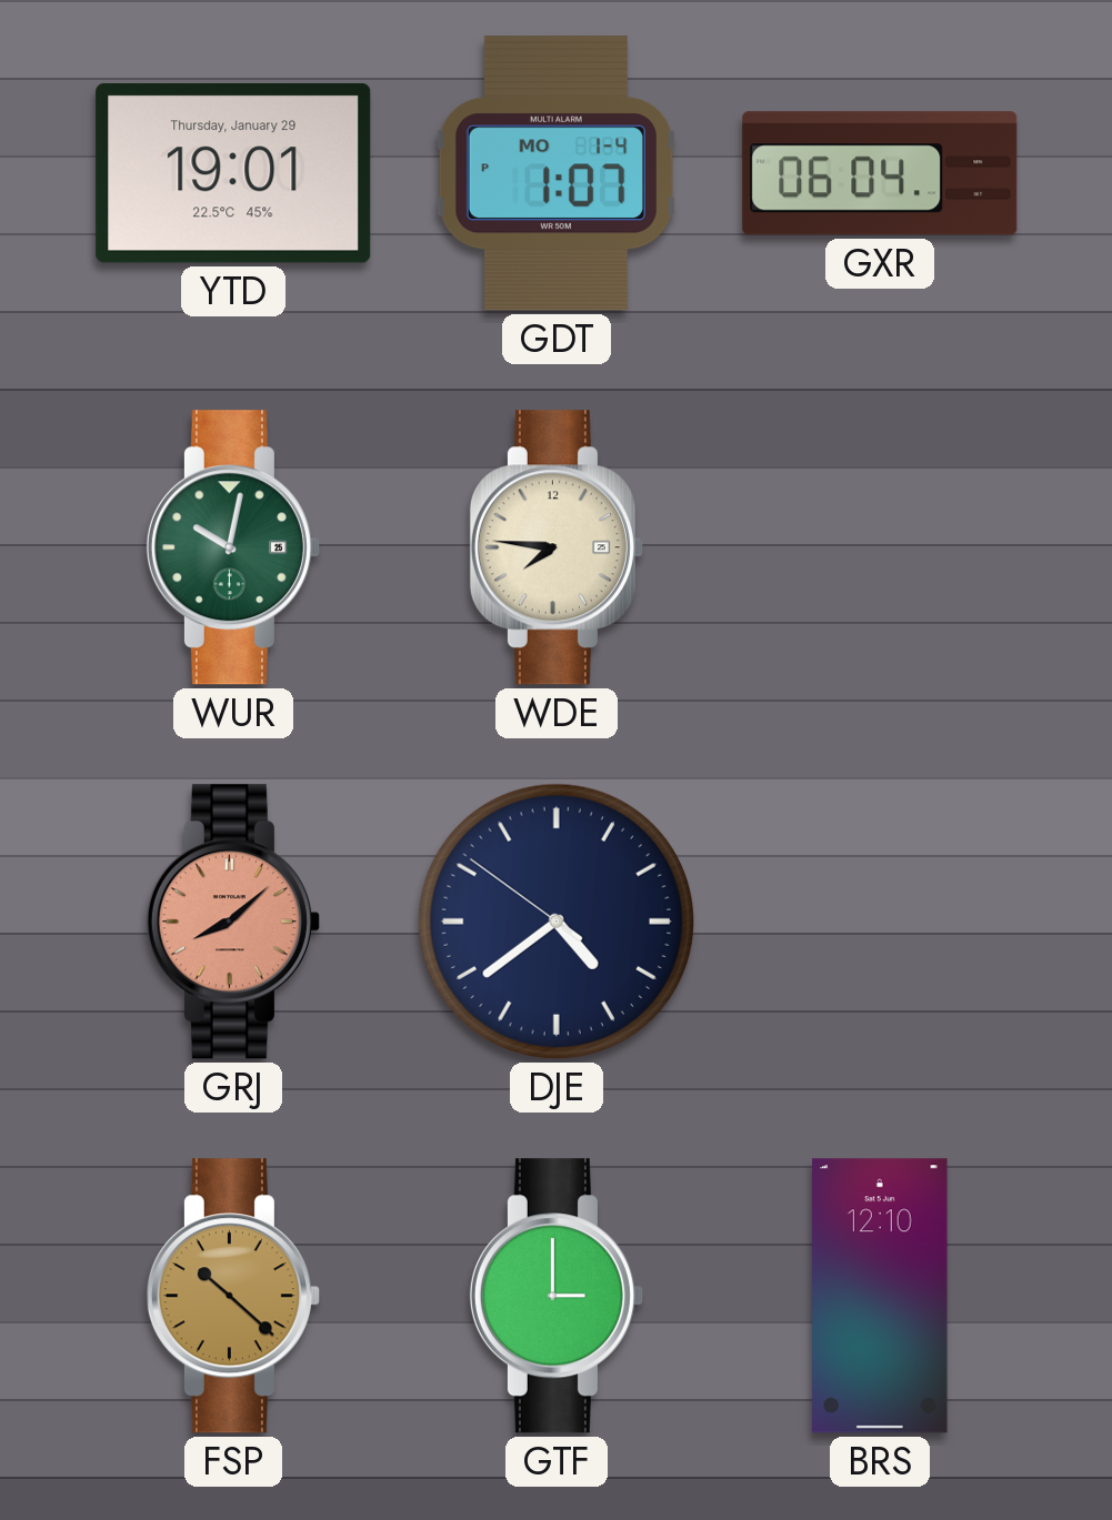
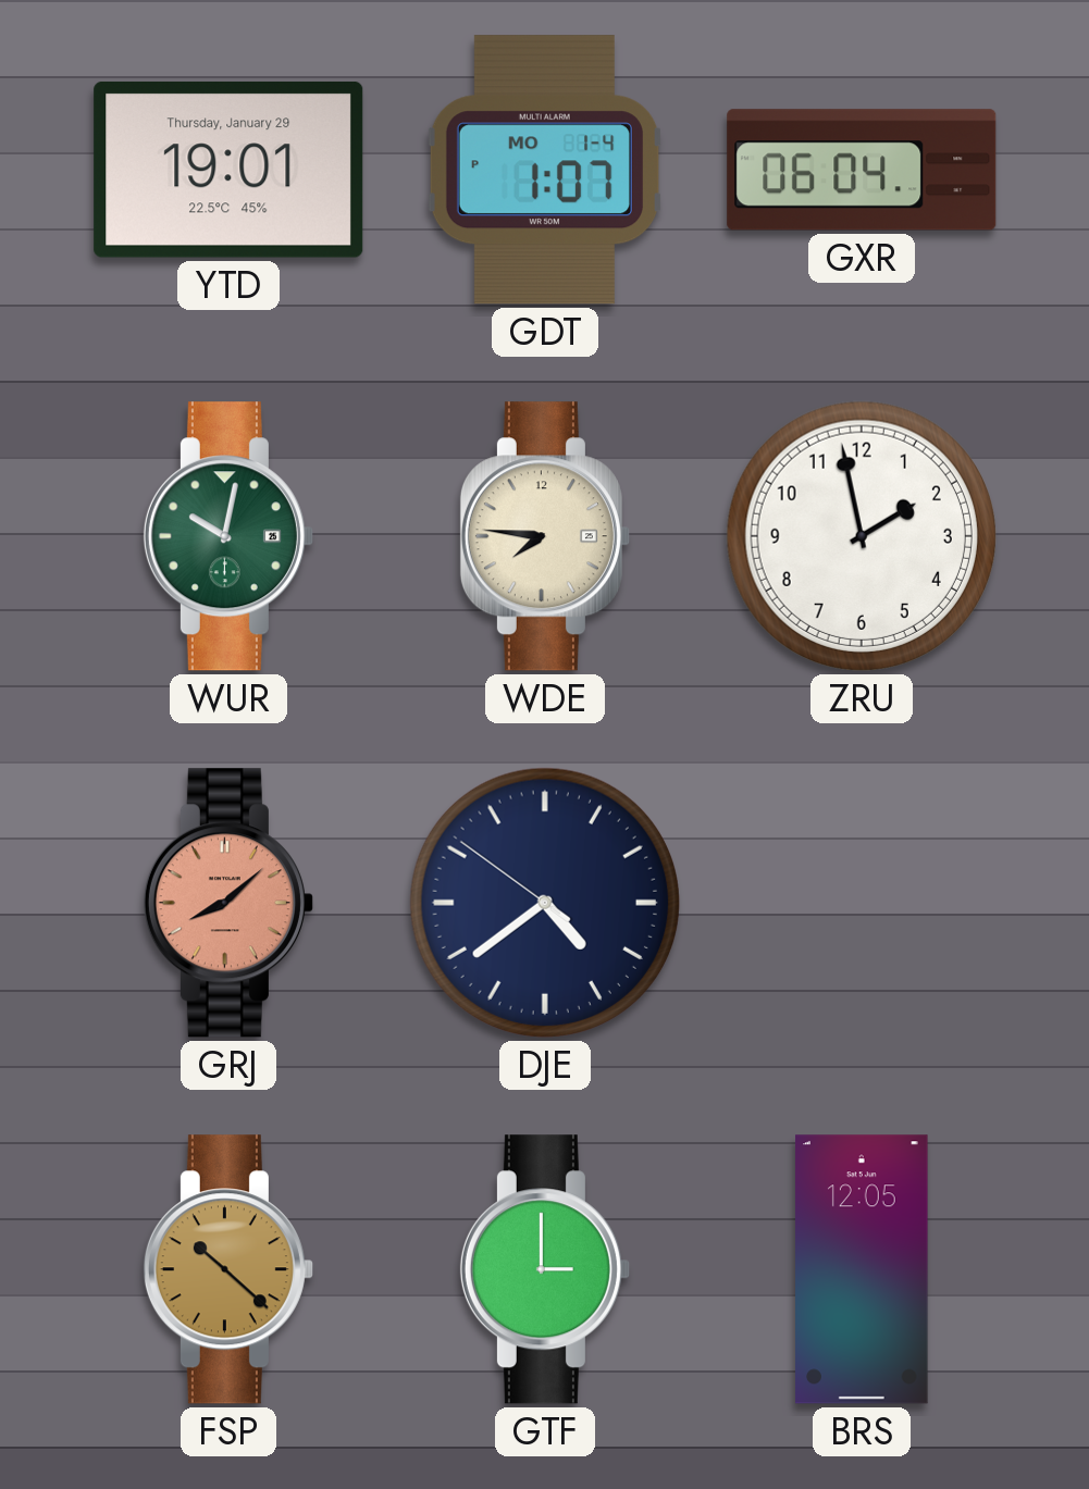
ZRU: none -> 1:58
BRS: 12:10 -> 12:05
